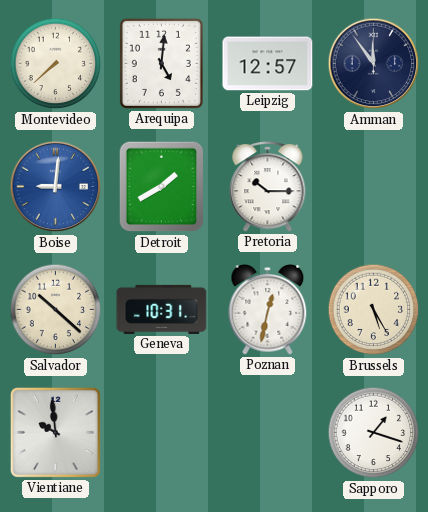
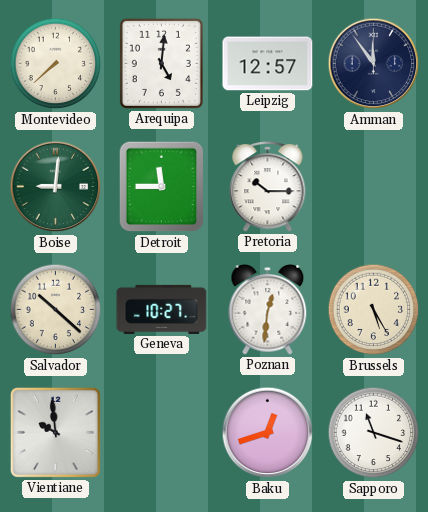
Boise dial: blue -> green
Detroit: 1:40 -> 11:45
Geneva: 10:31 -> 10:27
Poznan: 12:32 -> 12:31
Baku: none -> 12:42
Sapporo: 1:18 -> 11:18
